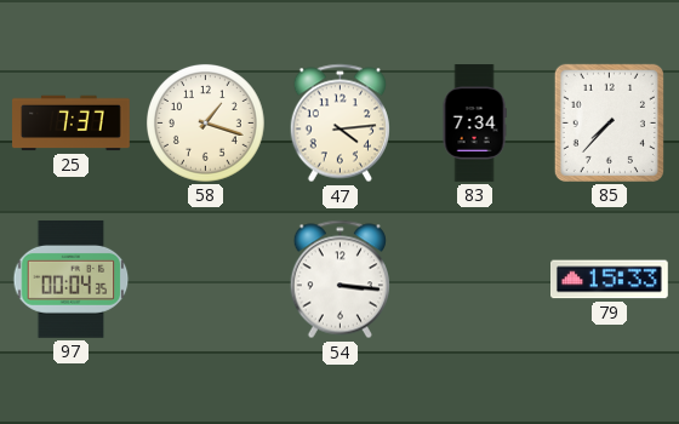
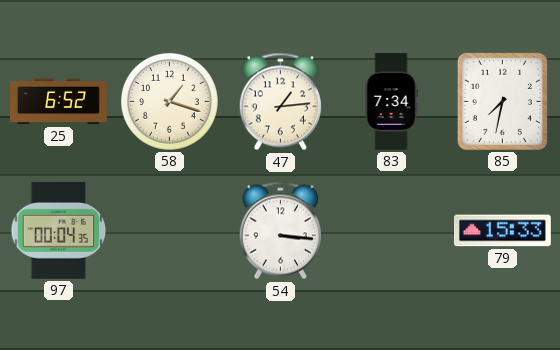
25: 7:37 -> 6:52
47: 4:14 -> 1:14
85: 7:37 -> 7:32
